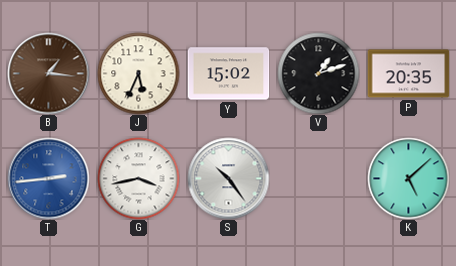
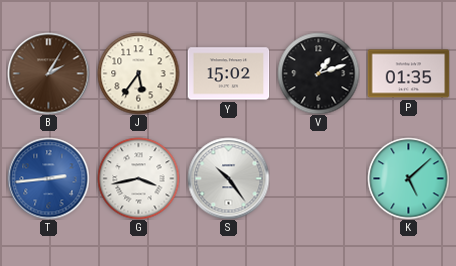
B: 1:16 -> 2:05
J: 5:34 -> 5:36
P: 20:35 -> 01:35
